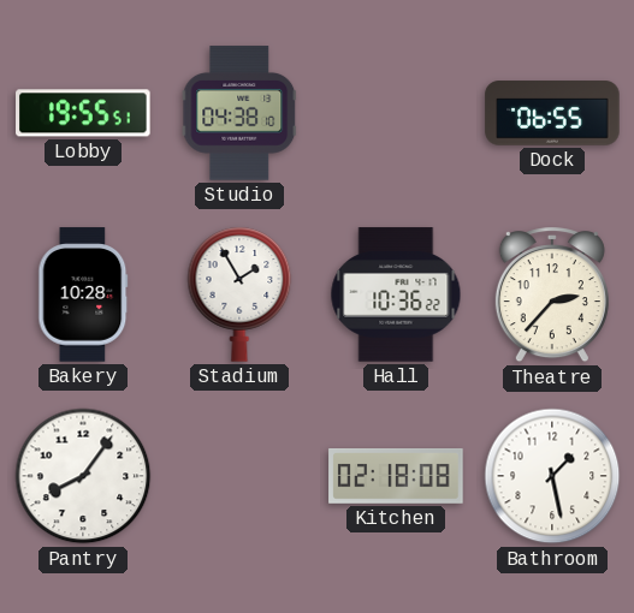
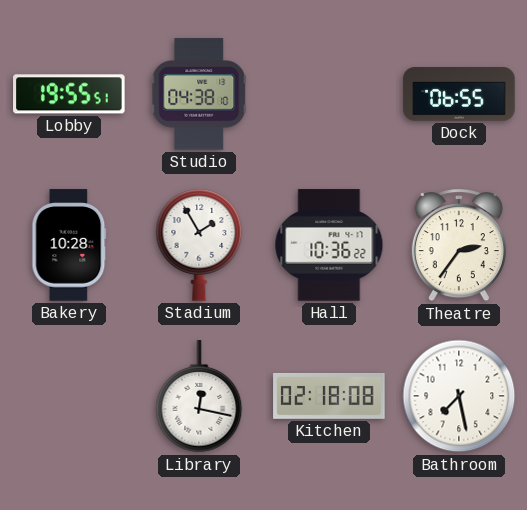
Theatre: 2:37 -> 2:36
Pantry: 8:06 -> none
Library: none -> 12:17
Bathroom: 1:28 -> 7:28
